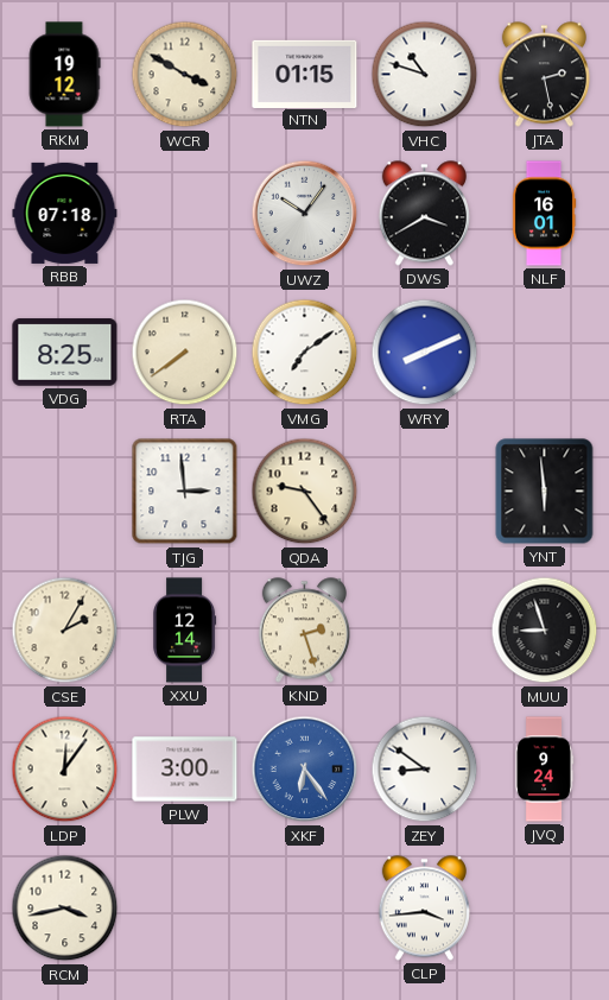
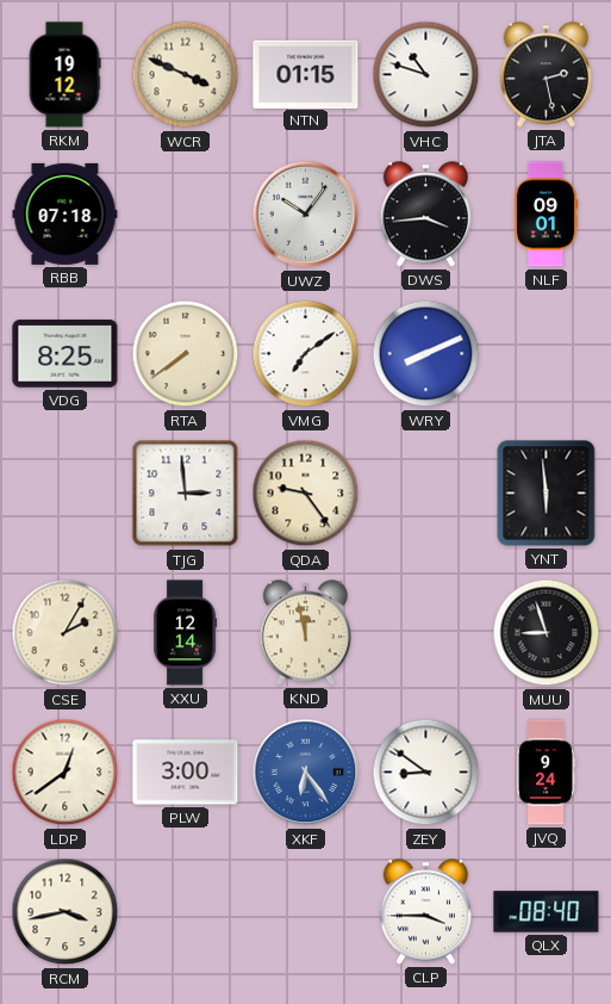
WCR: 3:50 -> 3:49
DWS: 3:40 -> 3:44
NLF: 16:01 -> 09:01
KND: 2:27 -> 11:58
LDP: 12:06 -> 12:39
CLP: 3:44 -> 3:45
QLX: none -> 08:40
